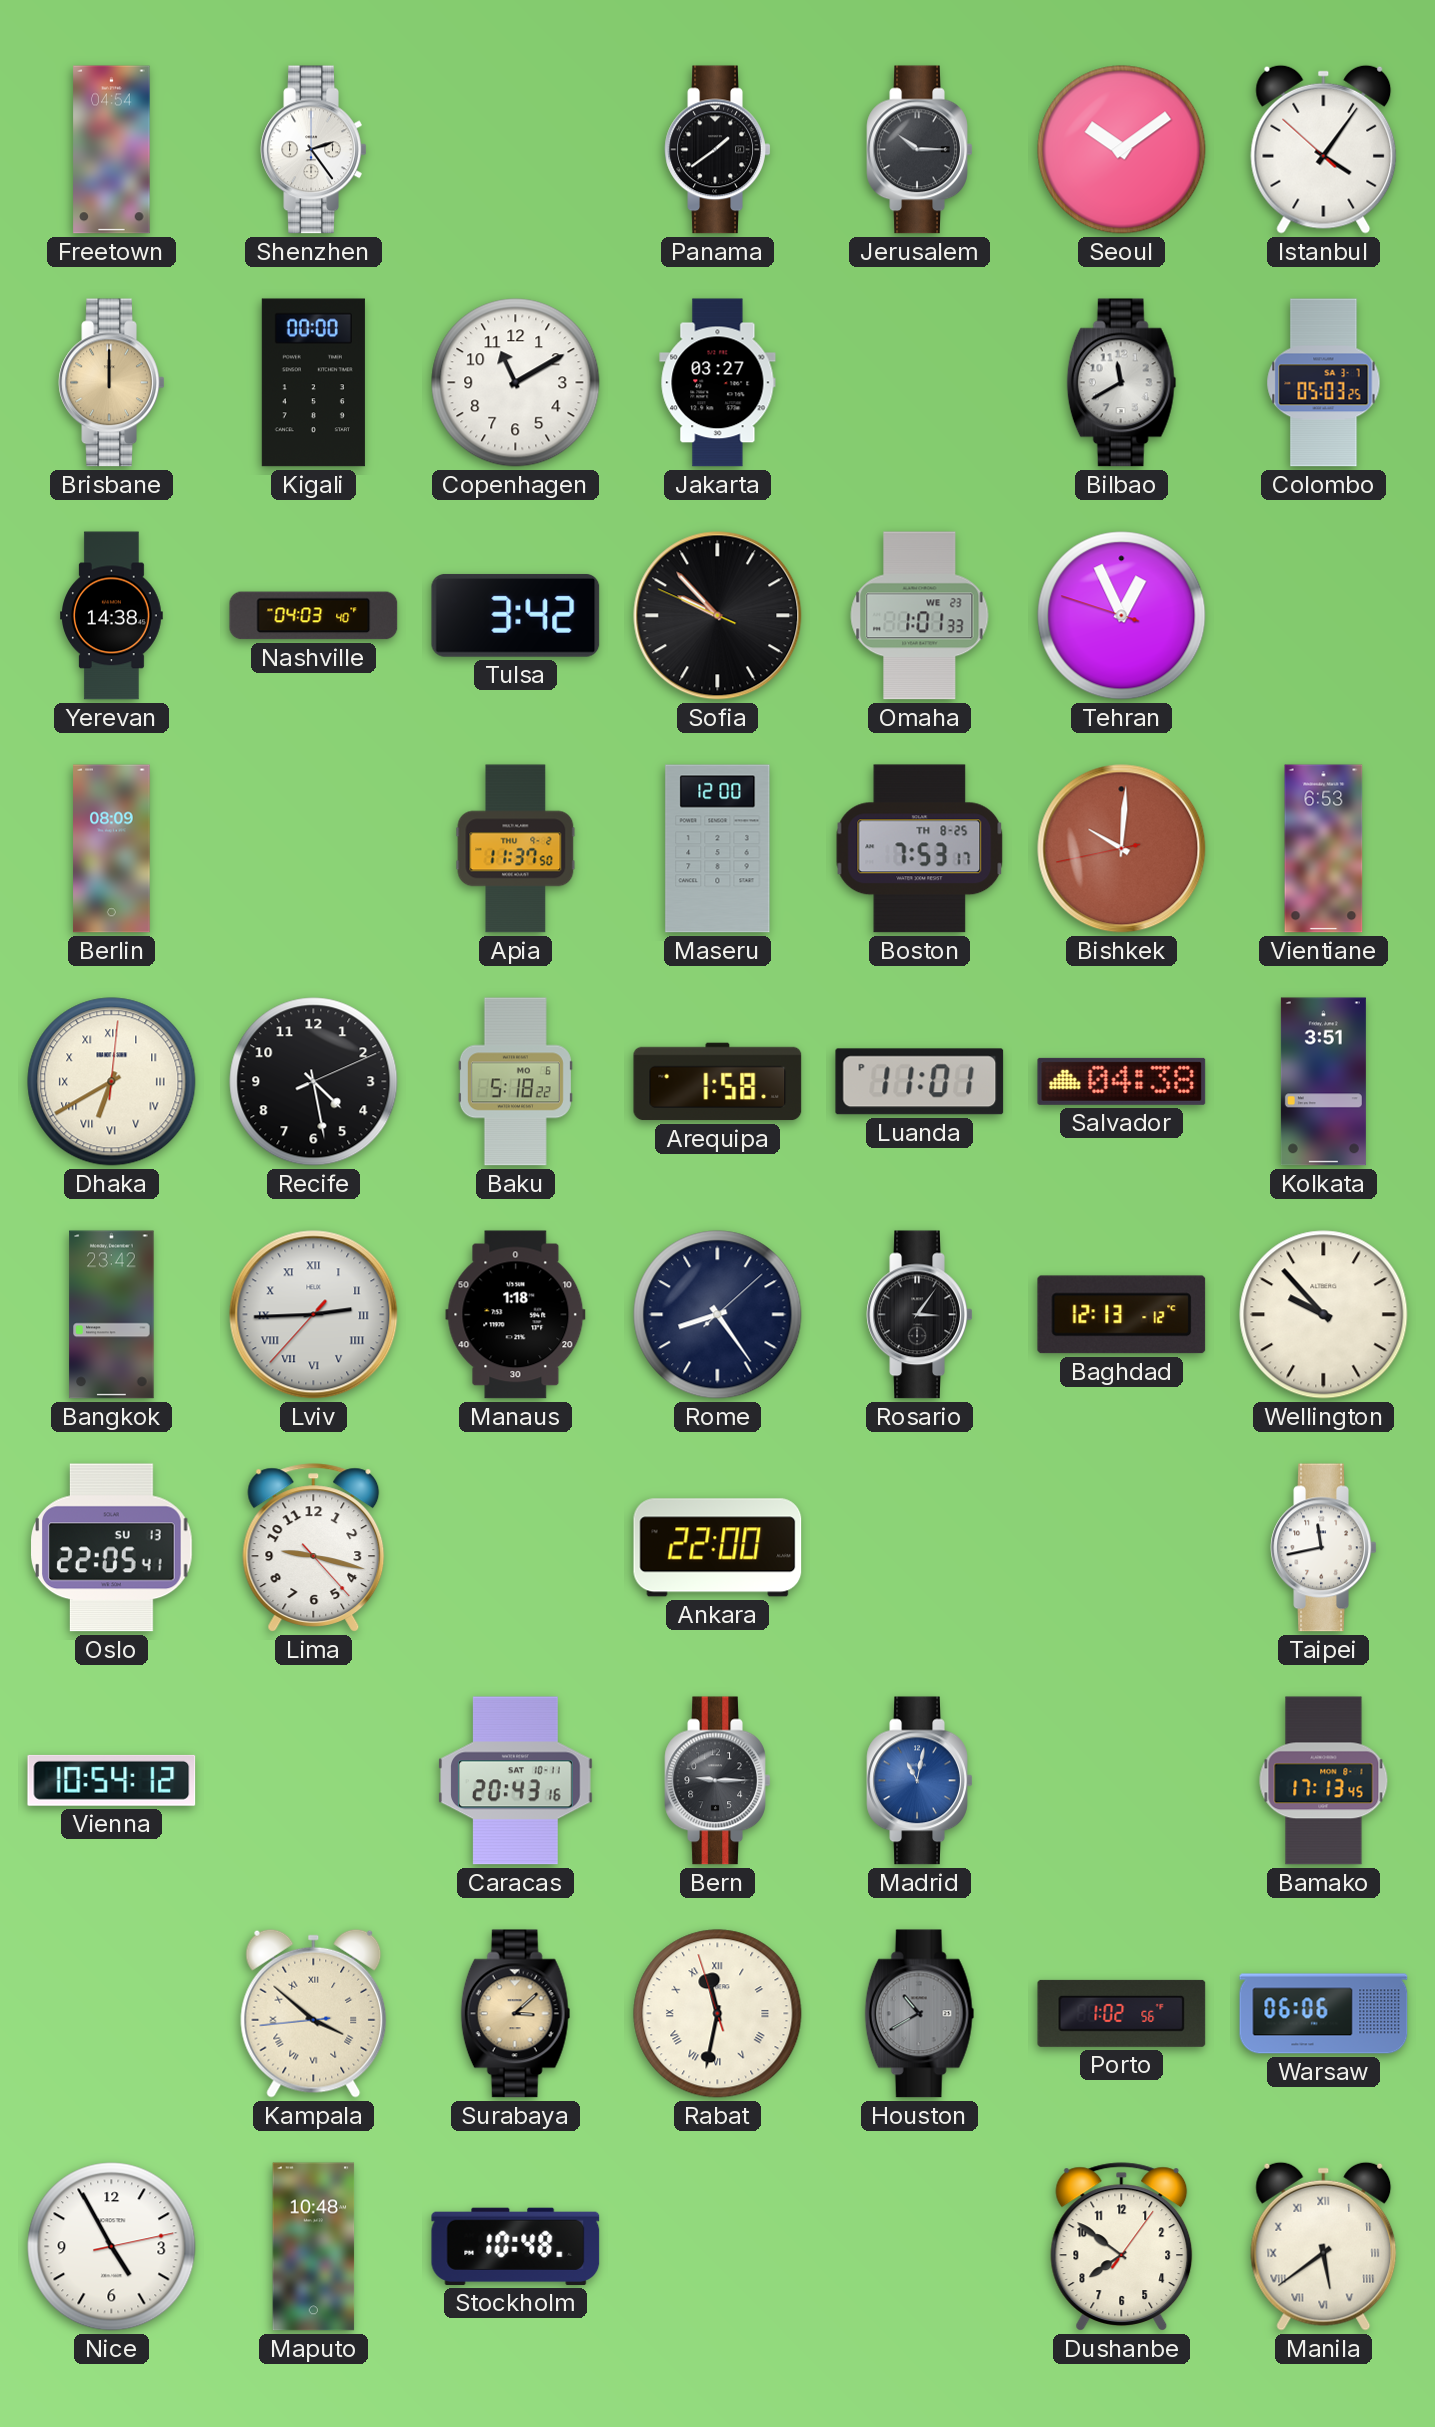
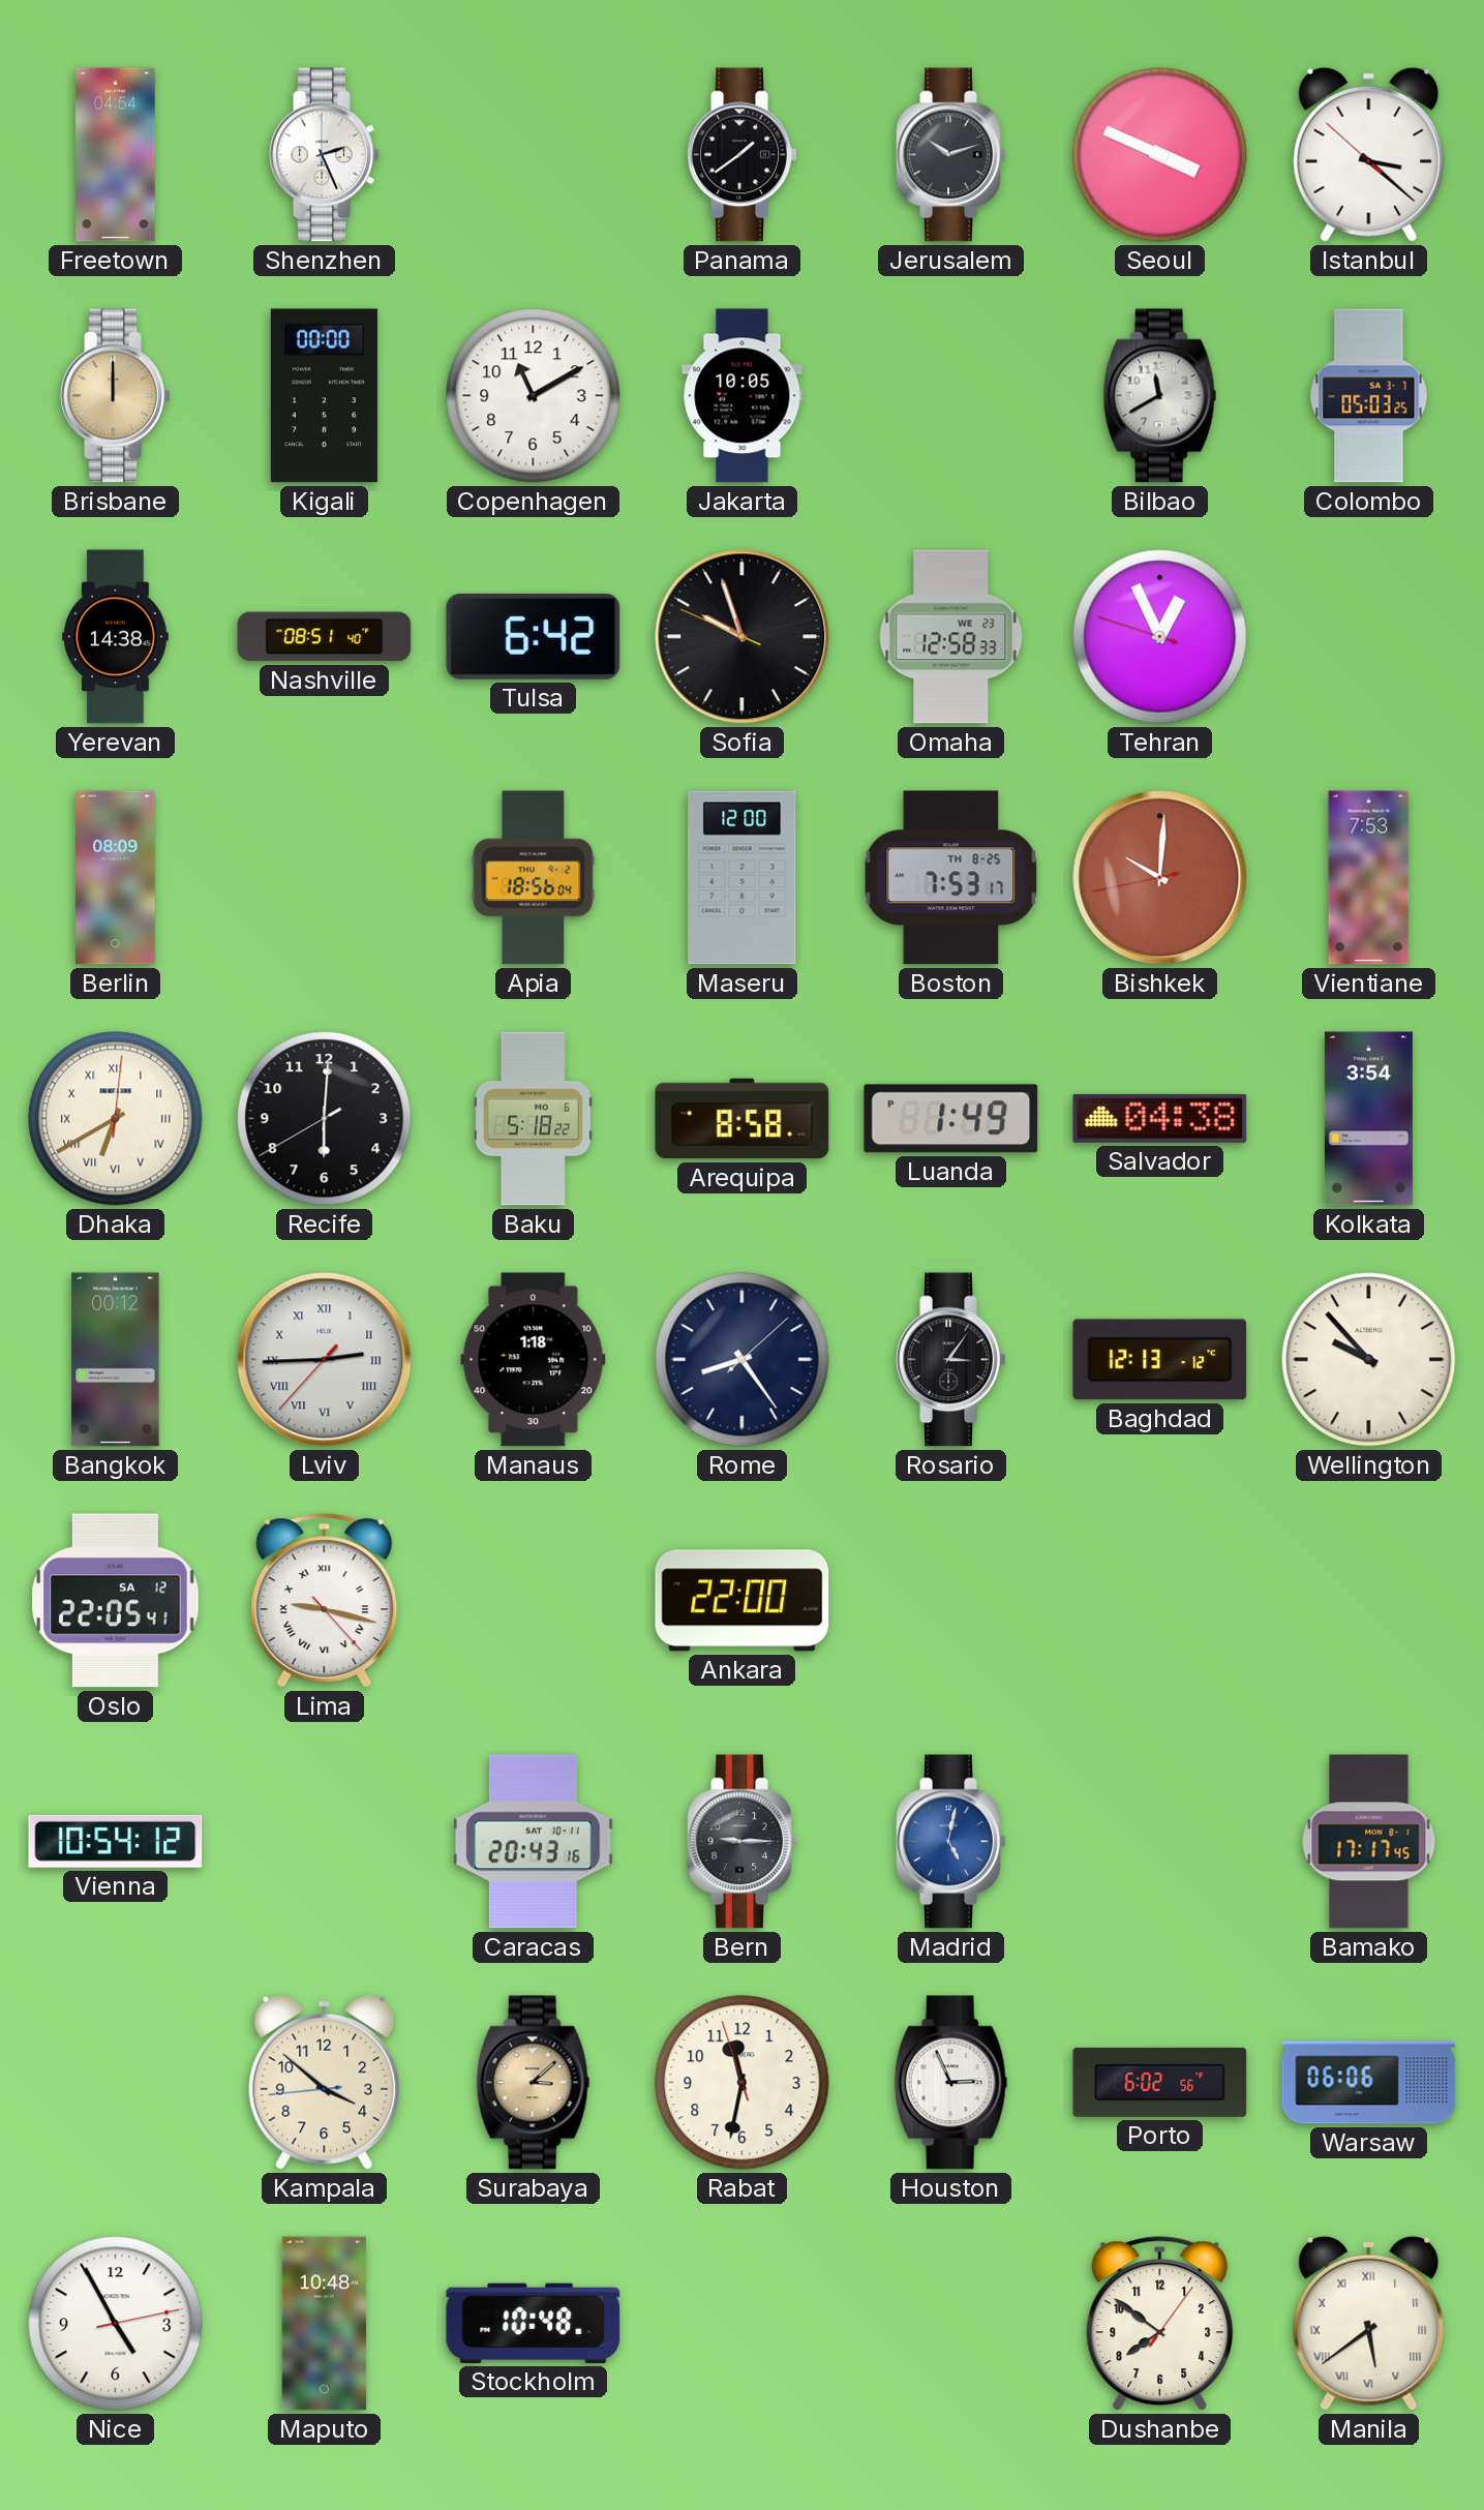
Shenzhen: 2:24 -> 2:26
Jerusalem: 10:15 -> 10:12
Seoul: 10:09 -> 3:49
Istanbul: 4:05 -> 3:21
Jakarta: 03:27 -> 10:05
Nashville: 04:03 -> 08:51
Tulsa: 3:42 -> 6:42
Sofia: 9:52 -> 9:56
Omaha: 1:01 -> 12:58
Apia: 11:37 -> 18:56
Vientiane: 6:53 -> 7:53
Recife: 4:28 -> 6:00
Arequipa: 1:58 -> 8:58
Luanda: 11:01 -> 1:49
Kolkata: 3:51 -> 3:54
Bangkok: 23:42 -> 00:12
Oslo date: SU 13 -> SA 12
Lima numerals: Arabic -> Roman
Taipei: 11:43 -> none
Madrid: 11:02 -> 5:02
Bamako: 17:13 -> 17:17
Kampala numerals: Roman -> Arabic
Rabat numerals: Roman -> Arabic
Houston: 10:40 -> 2:56
Houston dial: grey -> white
Porto: 1:02 -> 6:02
